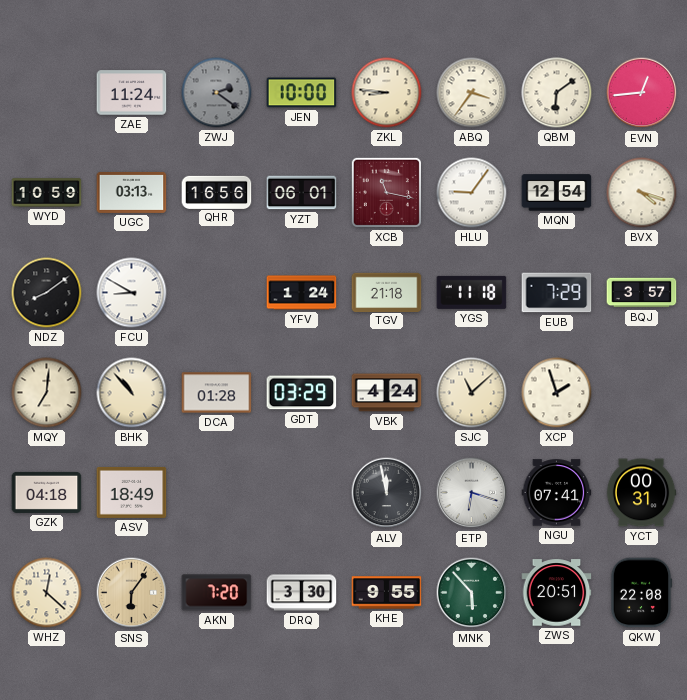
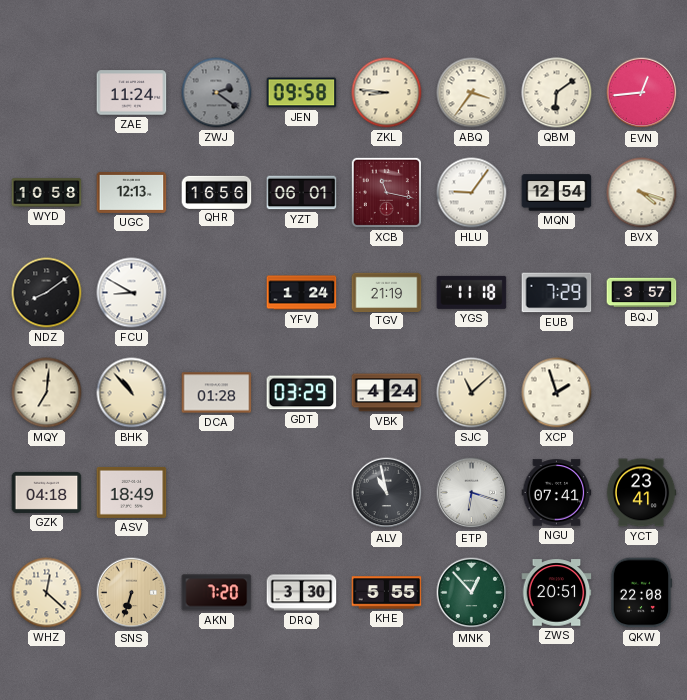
JEN: 10:00 -> 09:58
WYD: 10:59 -> 10:58
UGC: 03:13 -> 12:13
TGV: 21:18 -> 21:19
ALV: 11:58 -> 10:58
YCT: 00:31 -> 23:41
SNS: 6:06 -> 6:33
KHE: 9:55 -> 5:55
MNK: 5:53 -> 12:53
